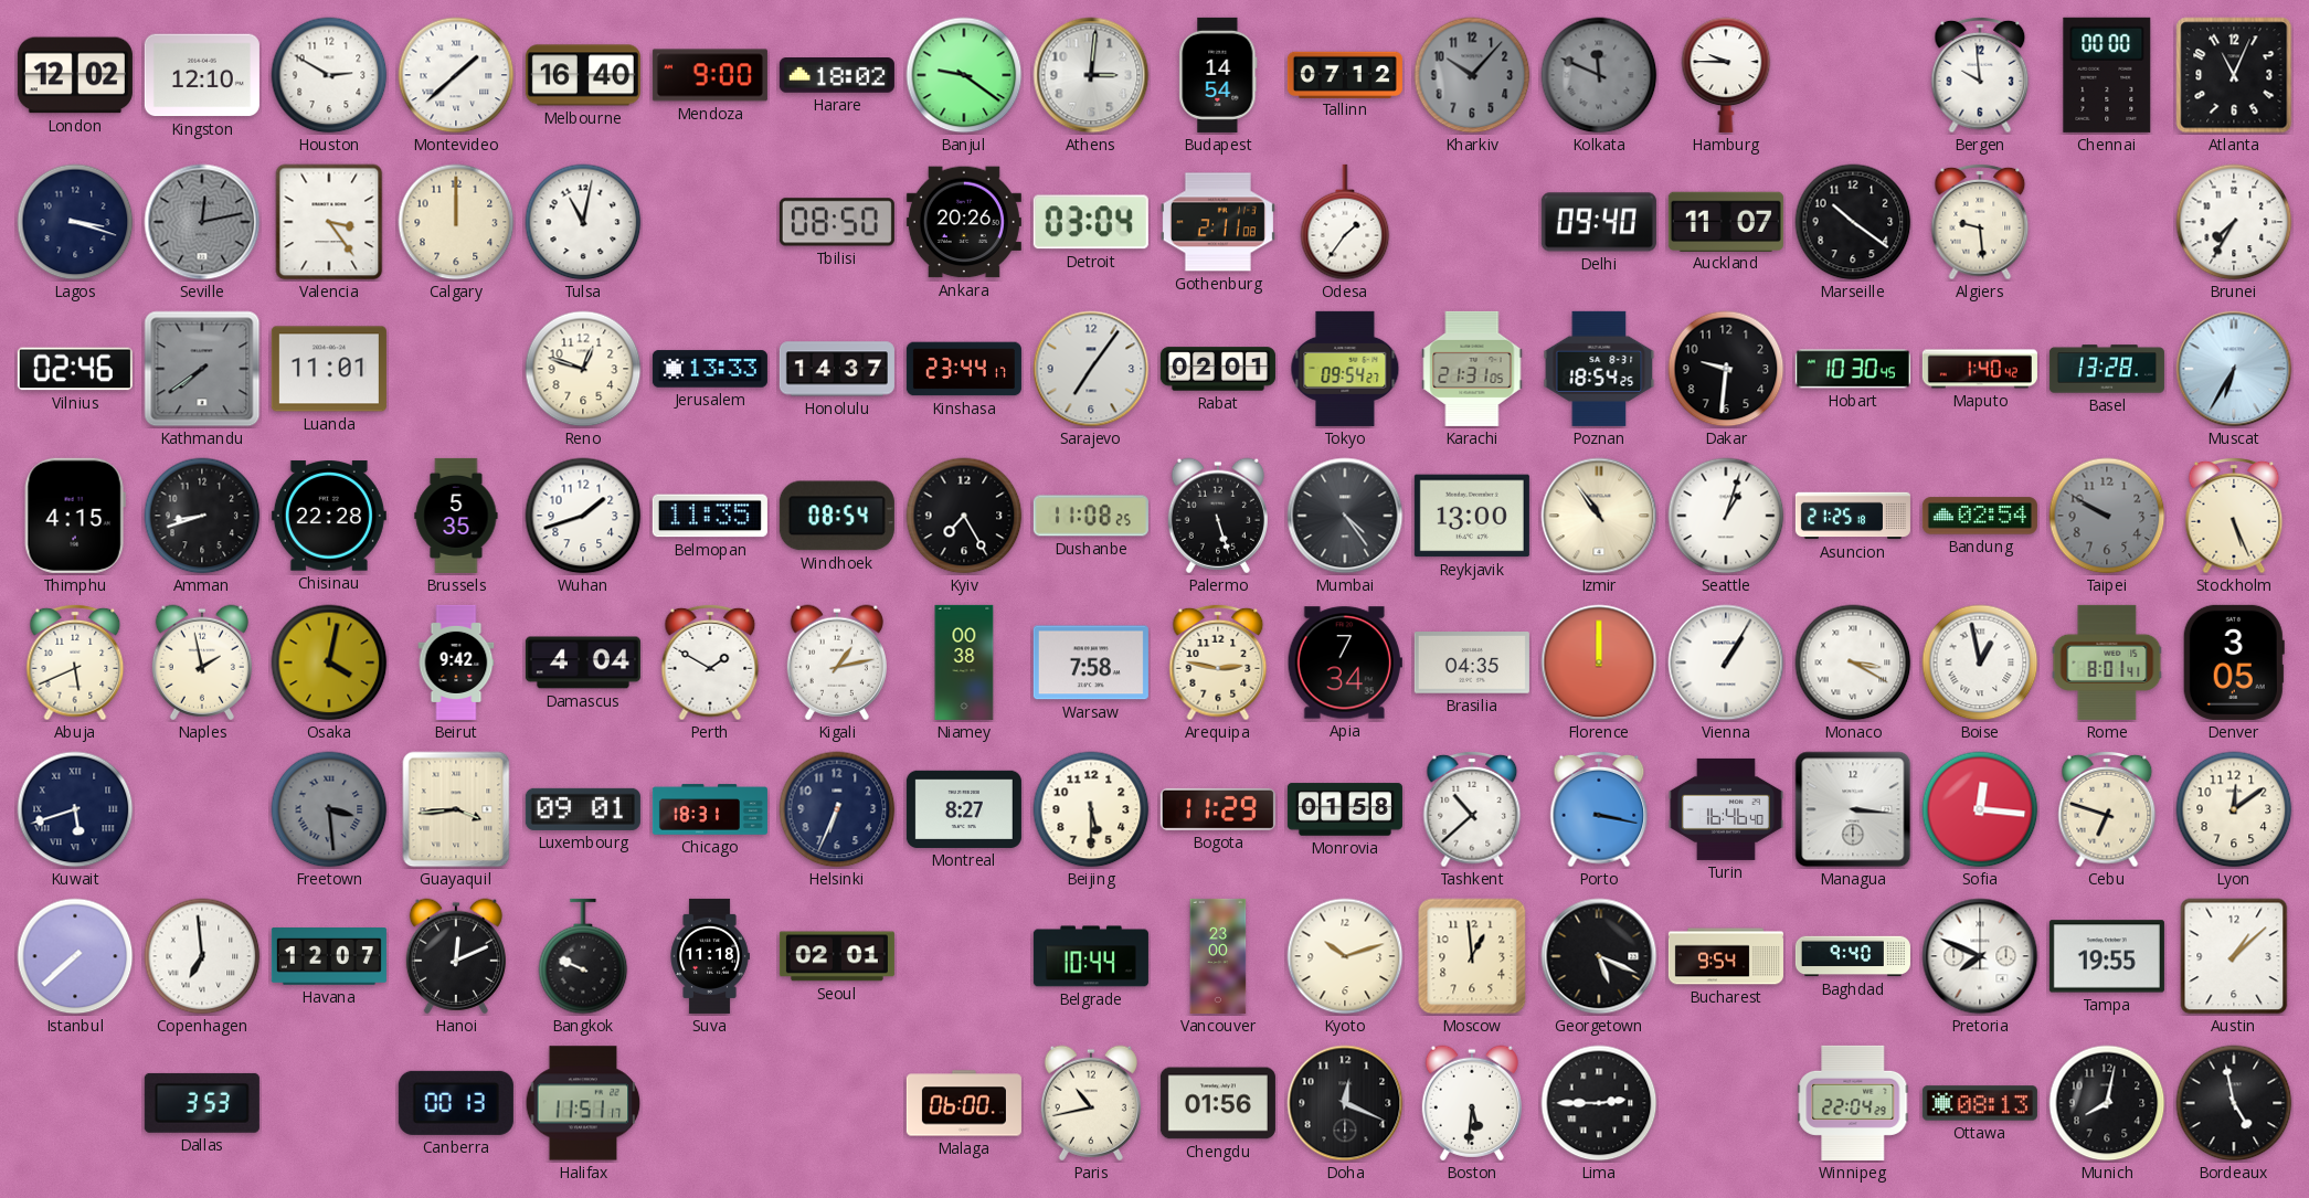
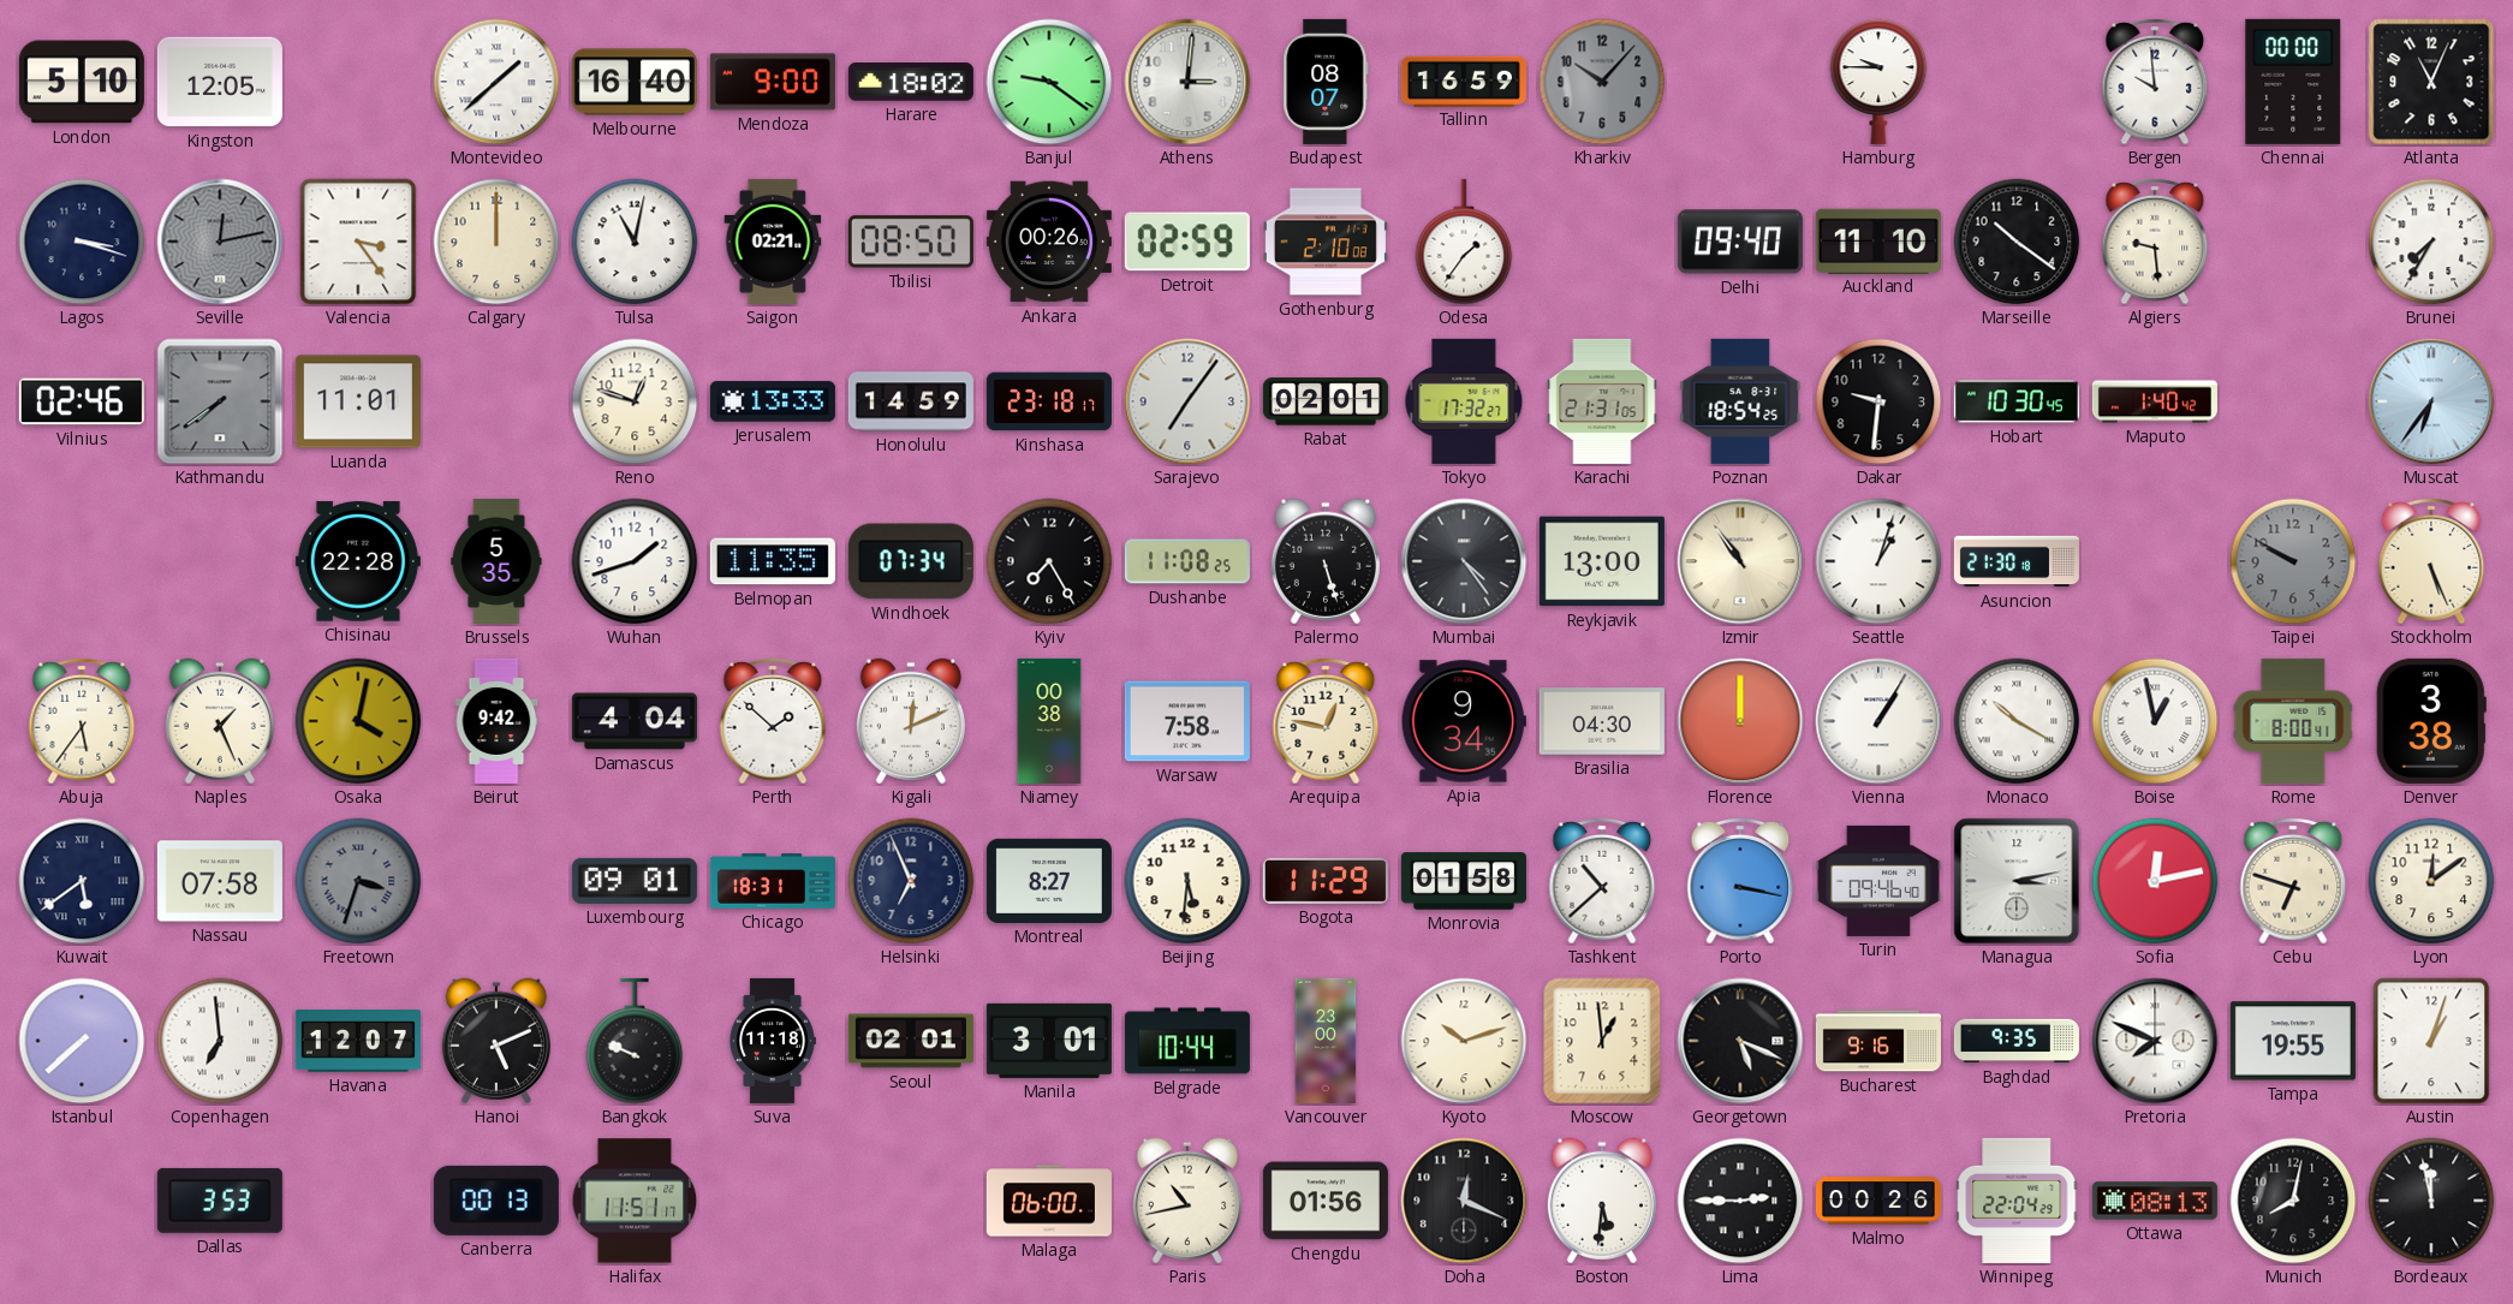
London: 12:02 -> 5:10
Kingston: 12:10 -> 12:05
Houston: 2:50 -> none
Budapest: 14:54 -> 08:07
Tallinn: 07:12 -> 16:59
Kolkata: 11:49 -> none
Saigon: none -> 02:21
Ankara: 20:26 -> 00:26
Detroit: 03:04 -> 02:59
Gothenburg: 2:11 -> 2:10
Auckland: 11:07 -> 11:10
Honolulu: 14:37 -> 14:59
Kinshasa: 23:44 -> 23:18
Tokyo: 09:54 -> 17:32
Basel: 13:28 -> none
Muscat: 6:35 -> 6:36
Thimphu: 4:15 -> none
Amman: 8:42 -> none
Windhoek: 08:54 -> 07:34
Asuncion: 21:25 -> 21:30
Bandung: 02:54 -> none
Abuja: 5:41 -> 5:36
Naples: 1:58 -> 1:26
Perth: 1:50 -> 1:52
Kigali: 1:13 -> 12:11
Arequipa: 2:47 -> 12:47
Apia: 7:34 -> 9:34
Brasilia: 04:35 -> 04:30
Monaco: 3:20 -> 10:20
Rome: 8:01 -> 8:00
Denver: 3:05 -> 3:38
Kuwait: 5:42 -> 5:39
Nassau: none -> 07:58
Freetown: 3:29 -> 3:33
Guayaquil: 3:44 -> none
Helsinki: 6:34 -> 6:56
Beijing: 5:30 -> 5:31
Turin: 16:46 -> 09:46
Managua: 3:16 -> 3:13
Sofia: 12:16 -> 12:13
Hanoi: 12:11 -> 5:11
Manila: none -> 3:01
Bucharest: 9:54 -> 9:16
Baghdad: 9:40 -> 9:35
Austin: 1:08 -> 1:03
Malmo: none -> 00:26
Bordeaux: 4:58 -> 11:58
